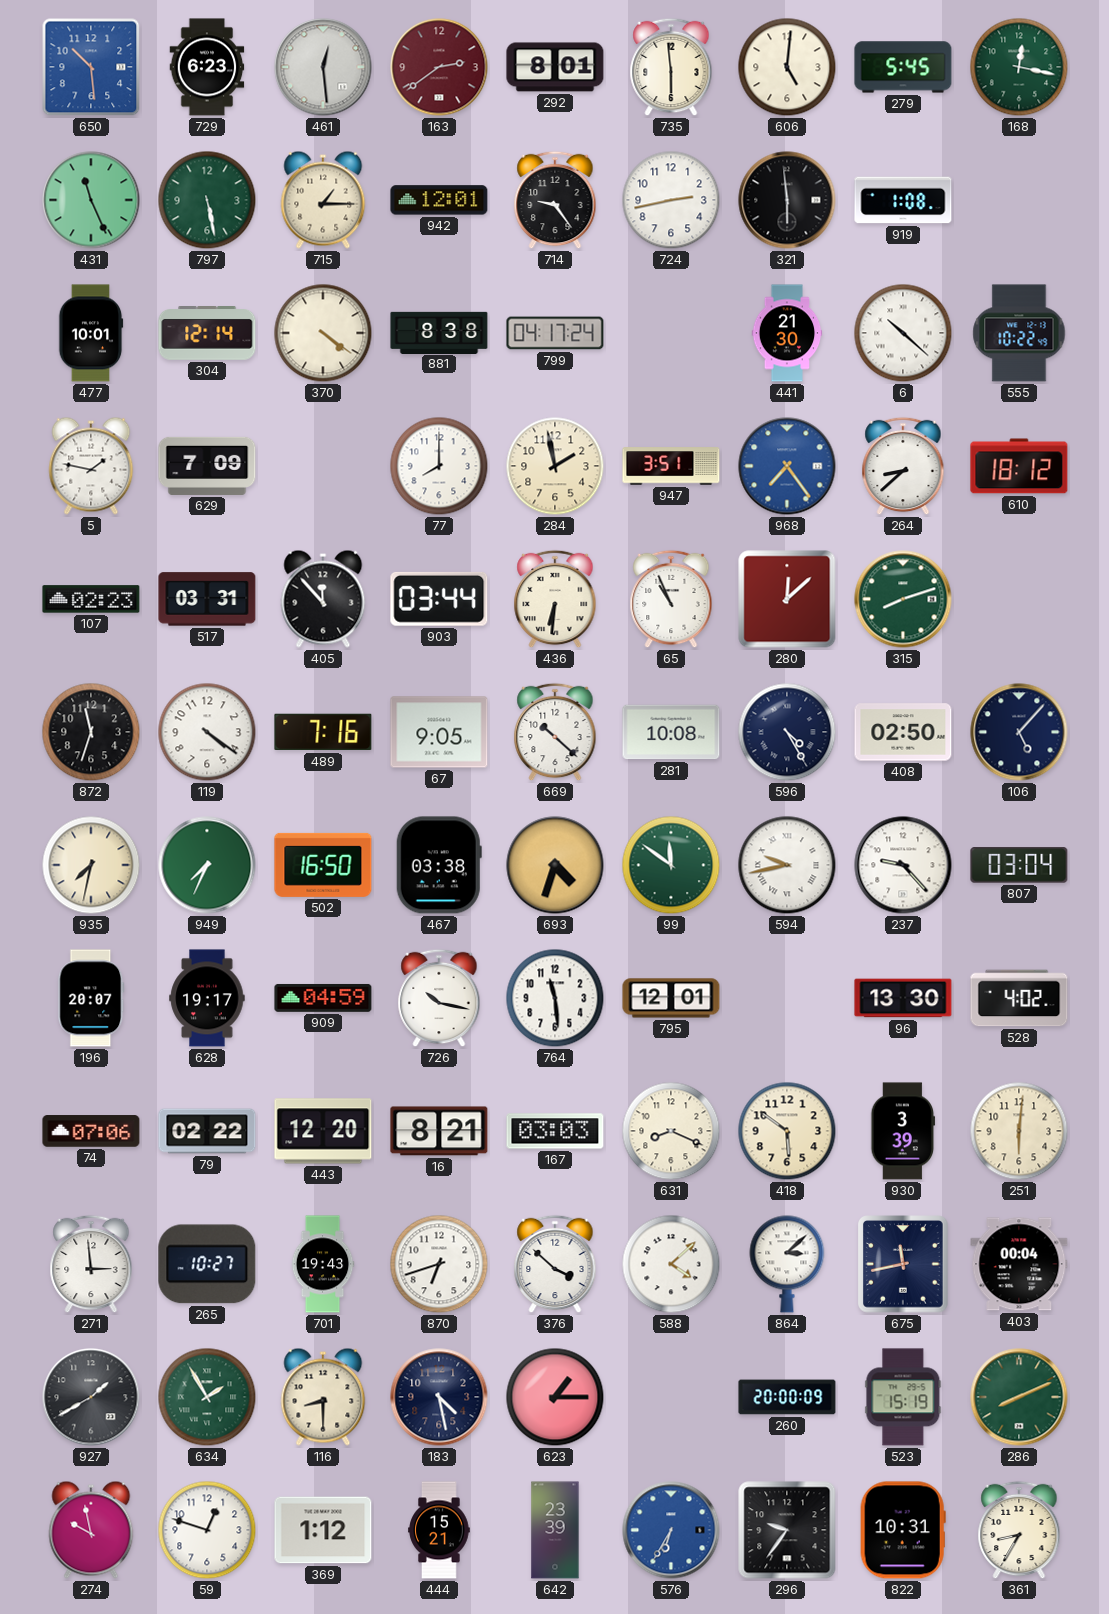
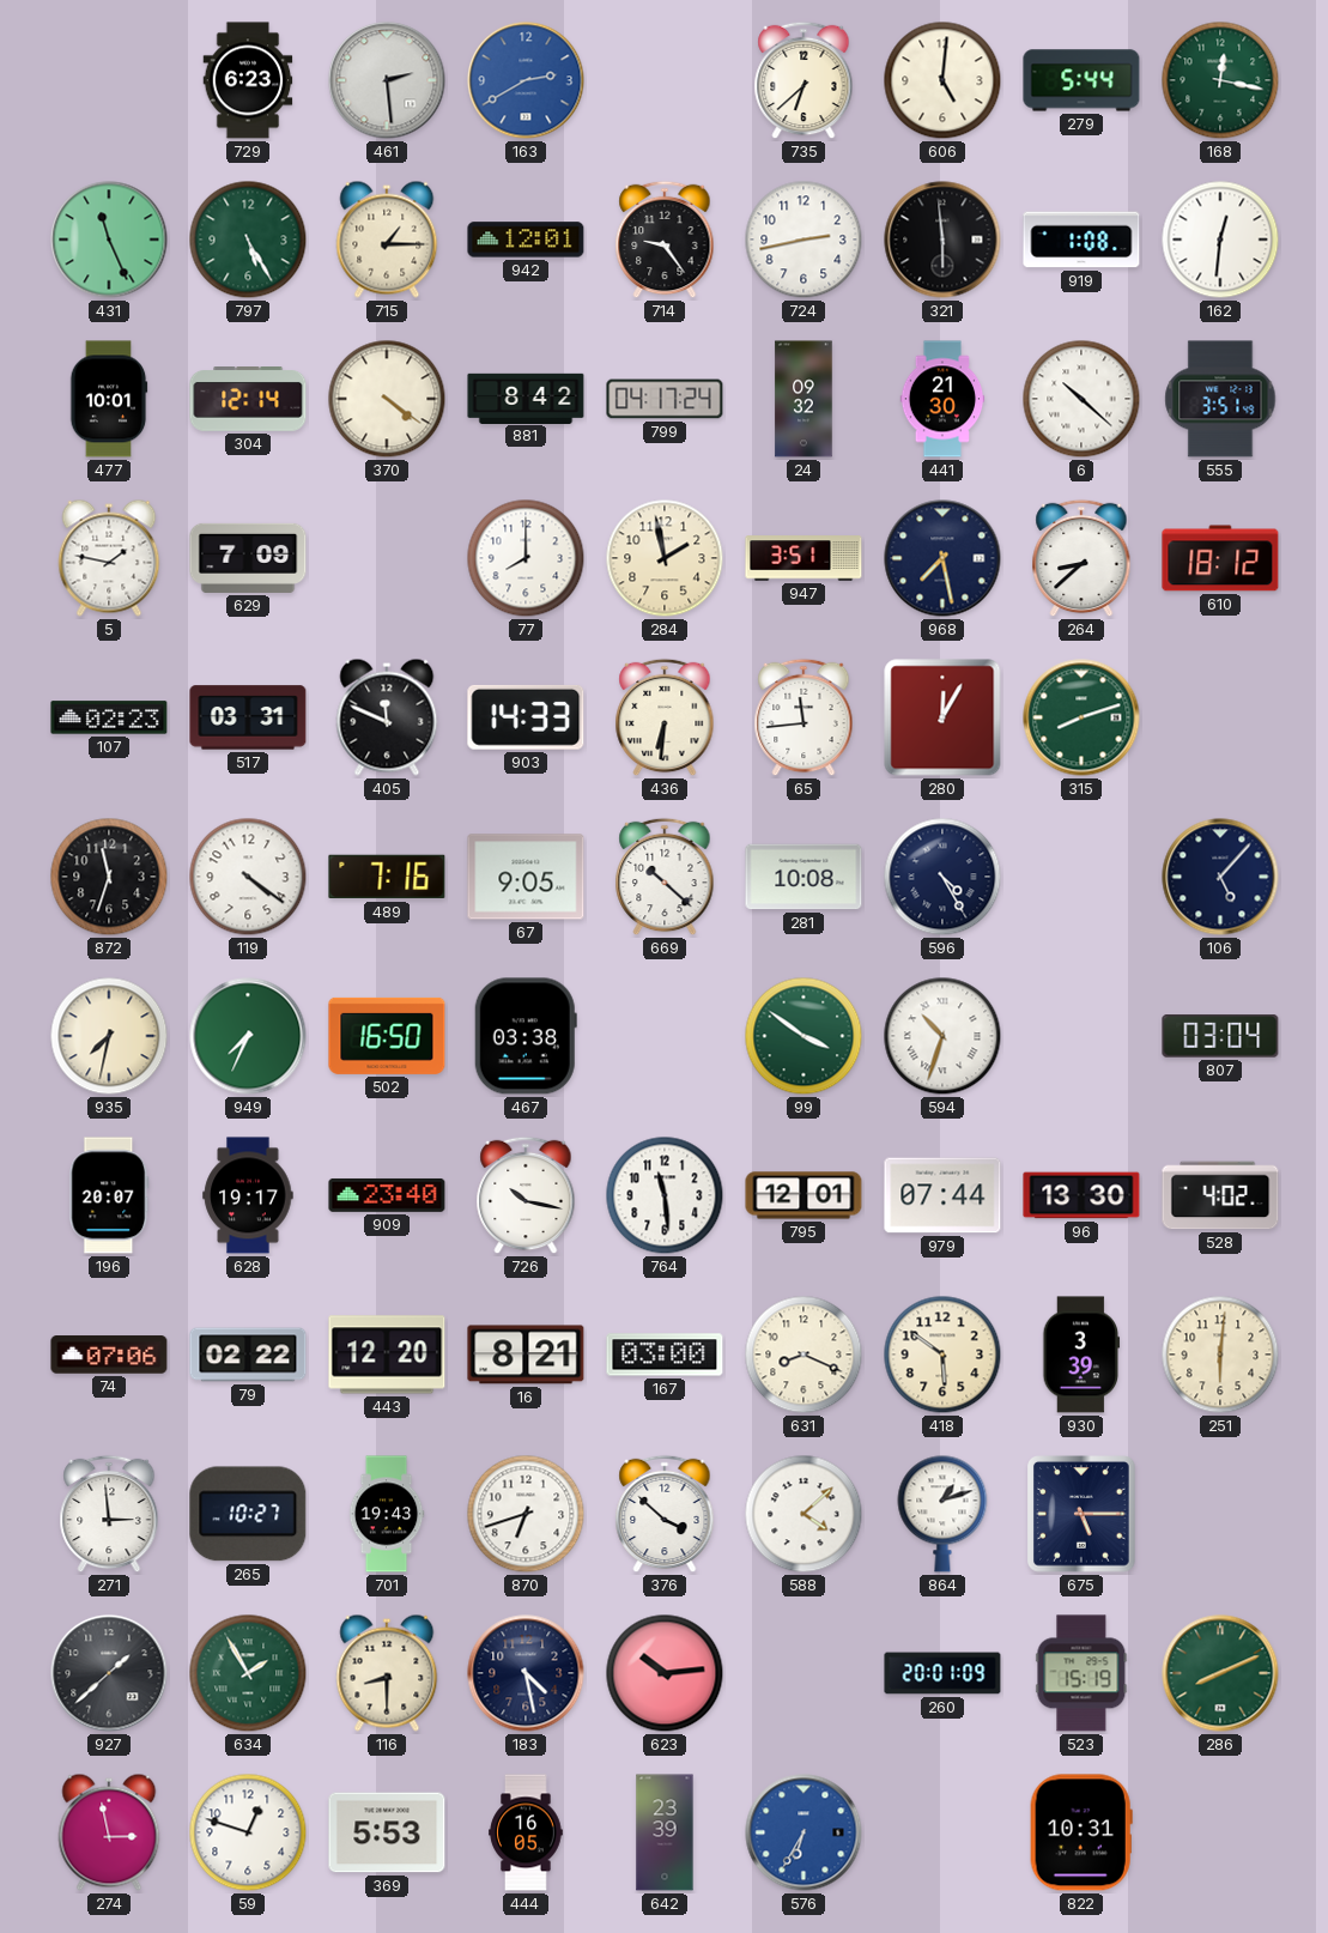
650: 10:29 -> none
461: 12:29 -> 2:29
163: 2:39 -> 2:40
163 dial: burgundy -> blue
292: 8:01 -> none
735: 5:59 -> 6:38
279: 5:45 -> 5:44
797: 5:28 -> 5:25
162: none -> 12:31
881: 8:38 -> 8:42
24: none -> 09:32
555: 10:22 -> 3:51
968: 7:24 -> 7:28
968 dial: blue -> navy
405: 11:53 -> 11:49
903: 03:44 -> 14:33
65: 10:56 -> 11:44
280: 12:08 -> 12:05
408: 02:50 -> none
693: 4:33 -> none
99: 11:51 -> 3:51
594: 9:43 -> 10:33
237: 9:23 -> none
909: 04:59 -> 23:40
979: none -> 07:44
167: 03:03 -> 03:00
864: 3:08 -> 1:12
675: 11:43 -> 5:15
403: 00:04 -> none
927: 1:40 -> 1:38
623: 1:15 -> 10:14
260: 20:00 -> 20:01
274: 9:58 -> 2:58
369: 1:12 -> 5:53
444: 15:21 -> 16:05
296: 9:36 -> none
361: 8:35 -> none
